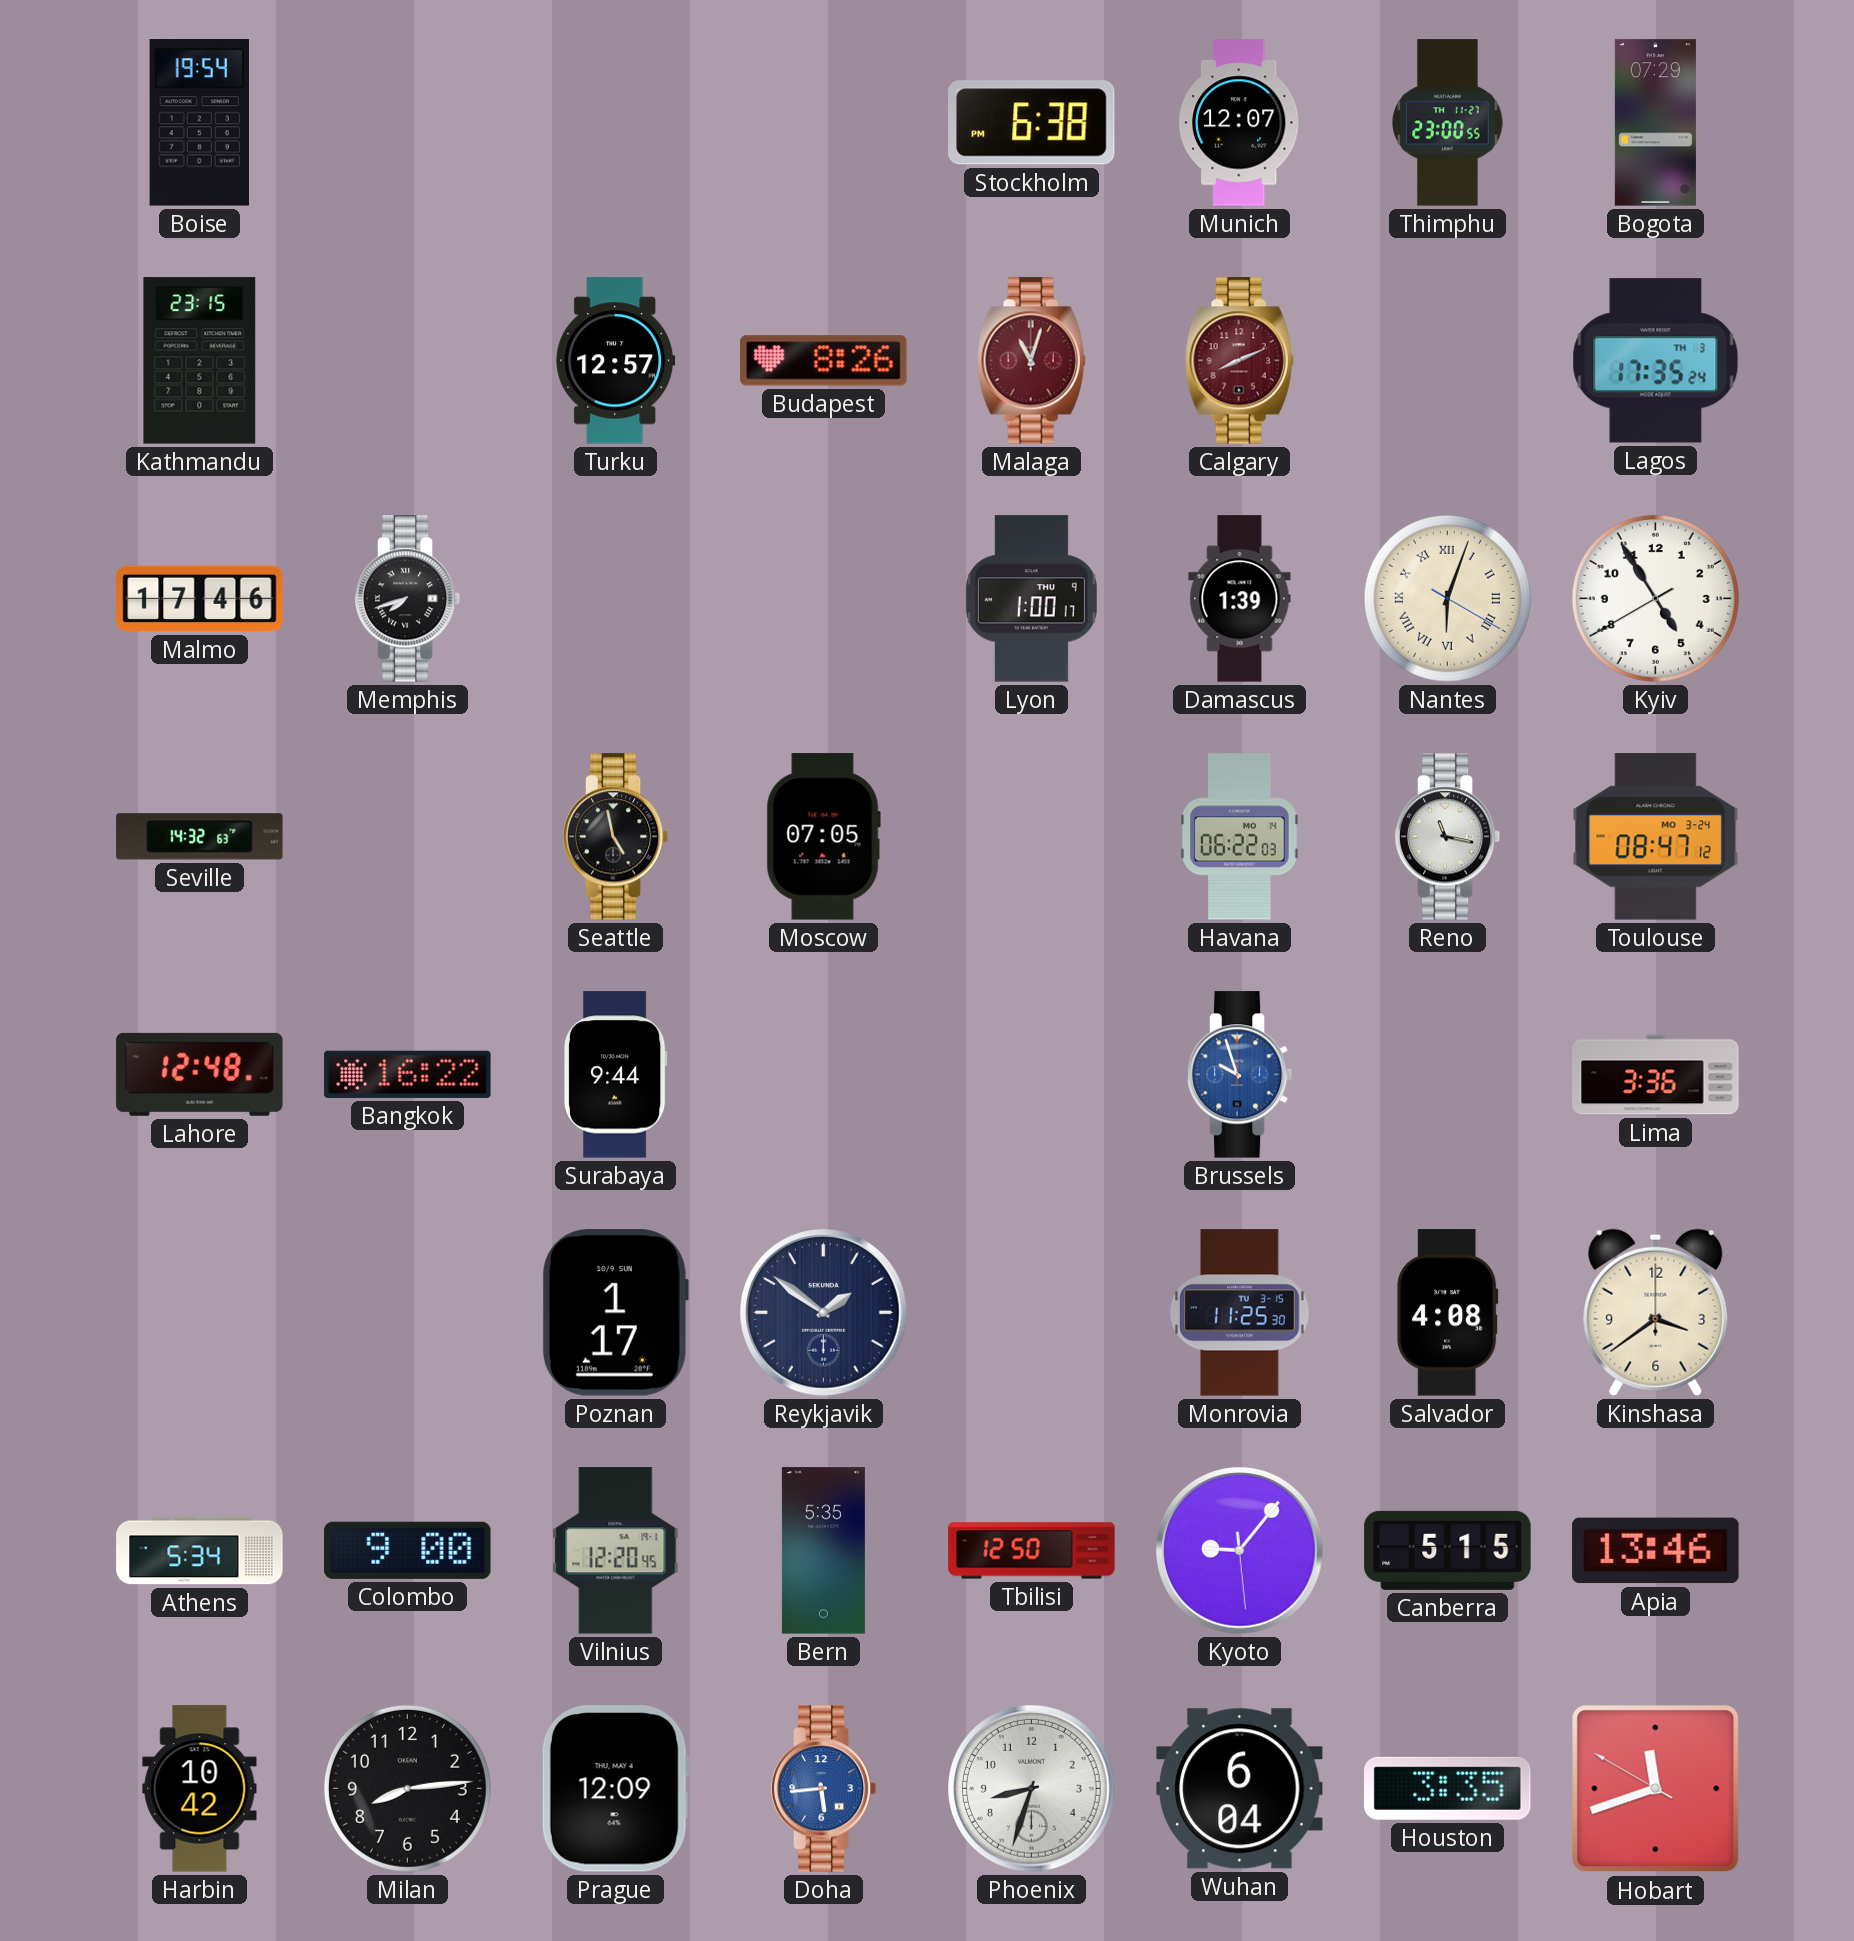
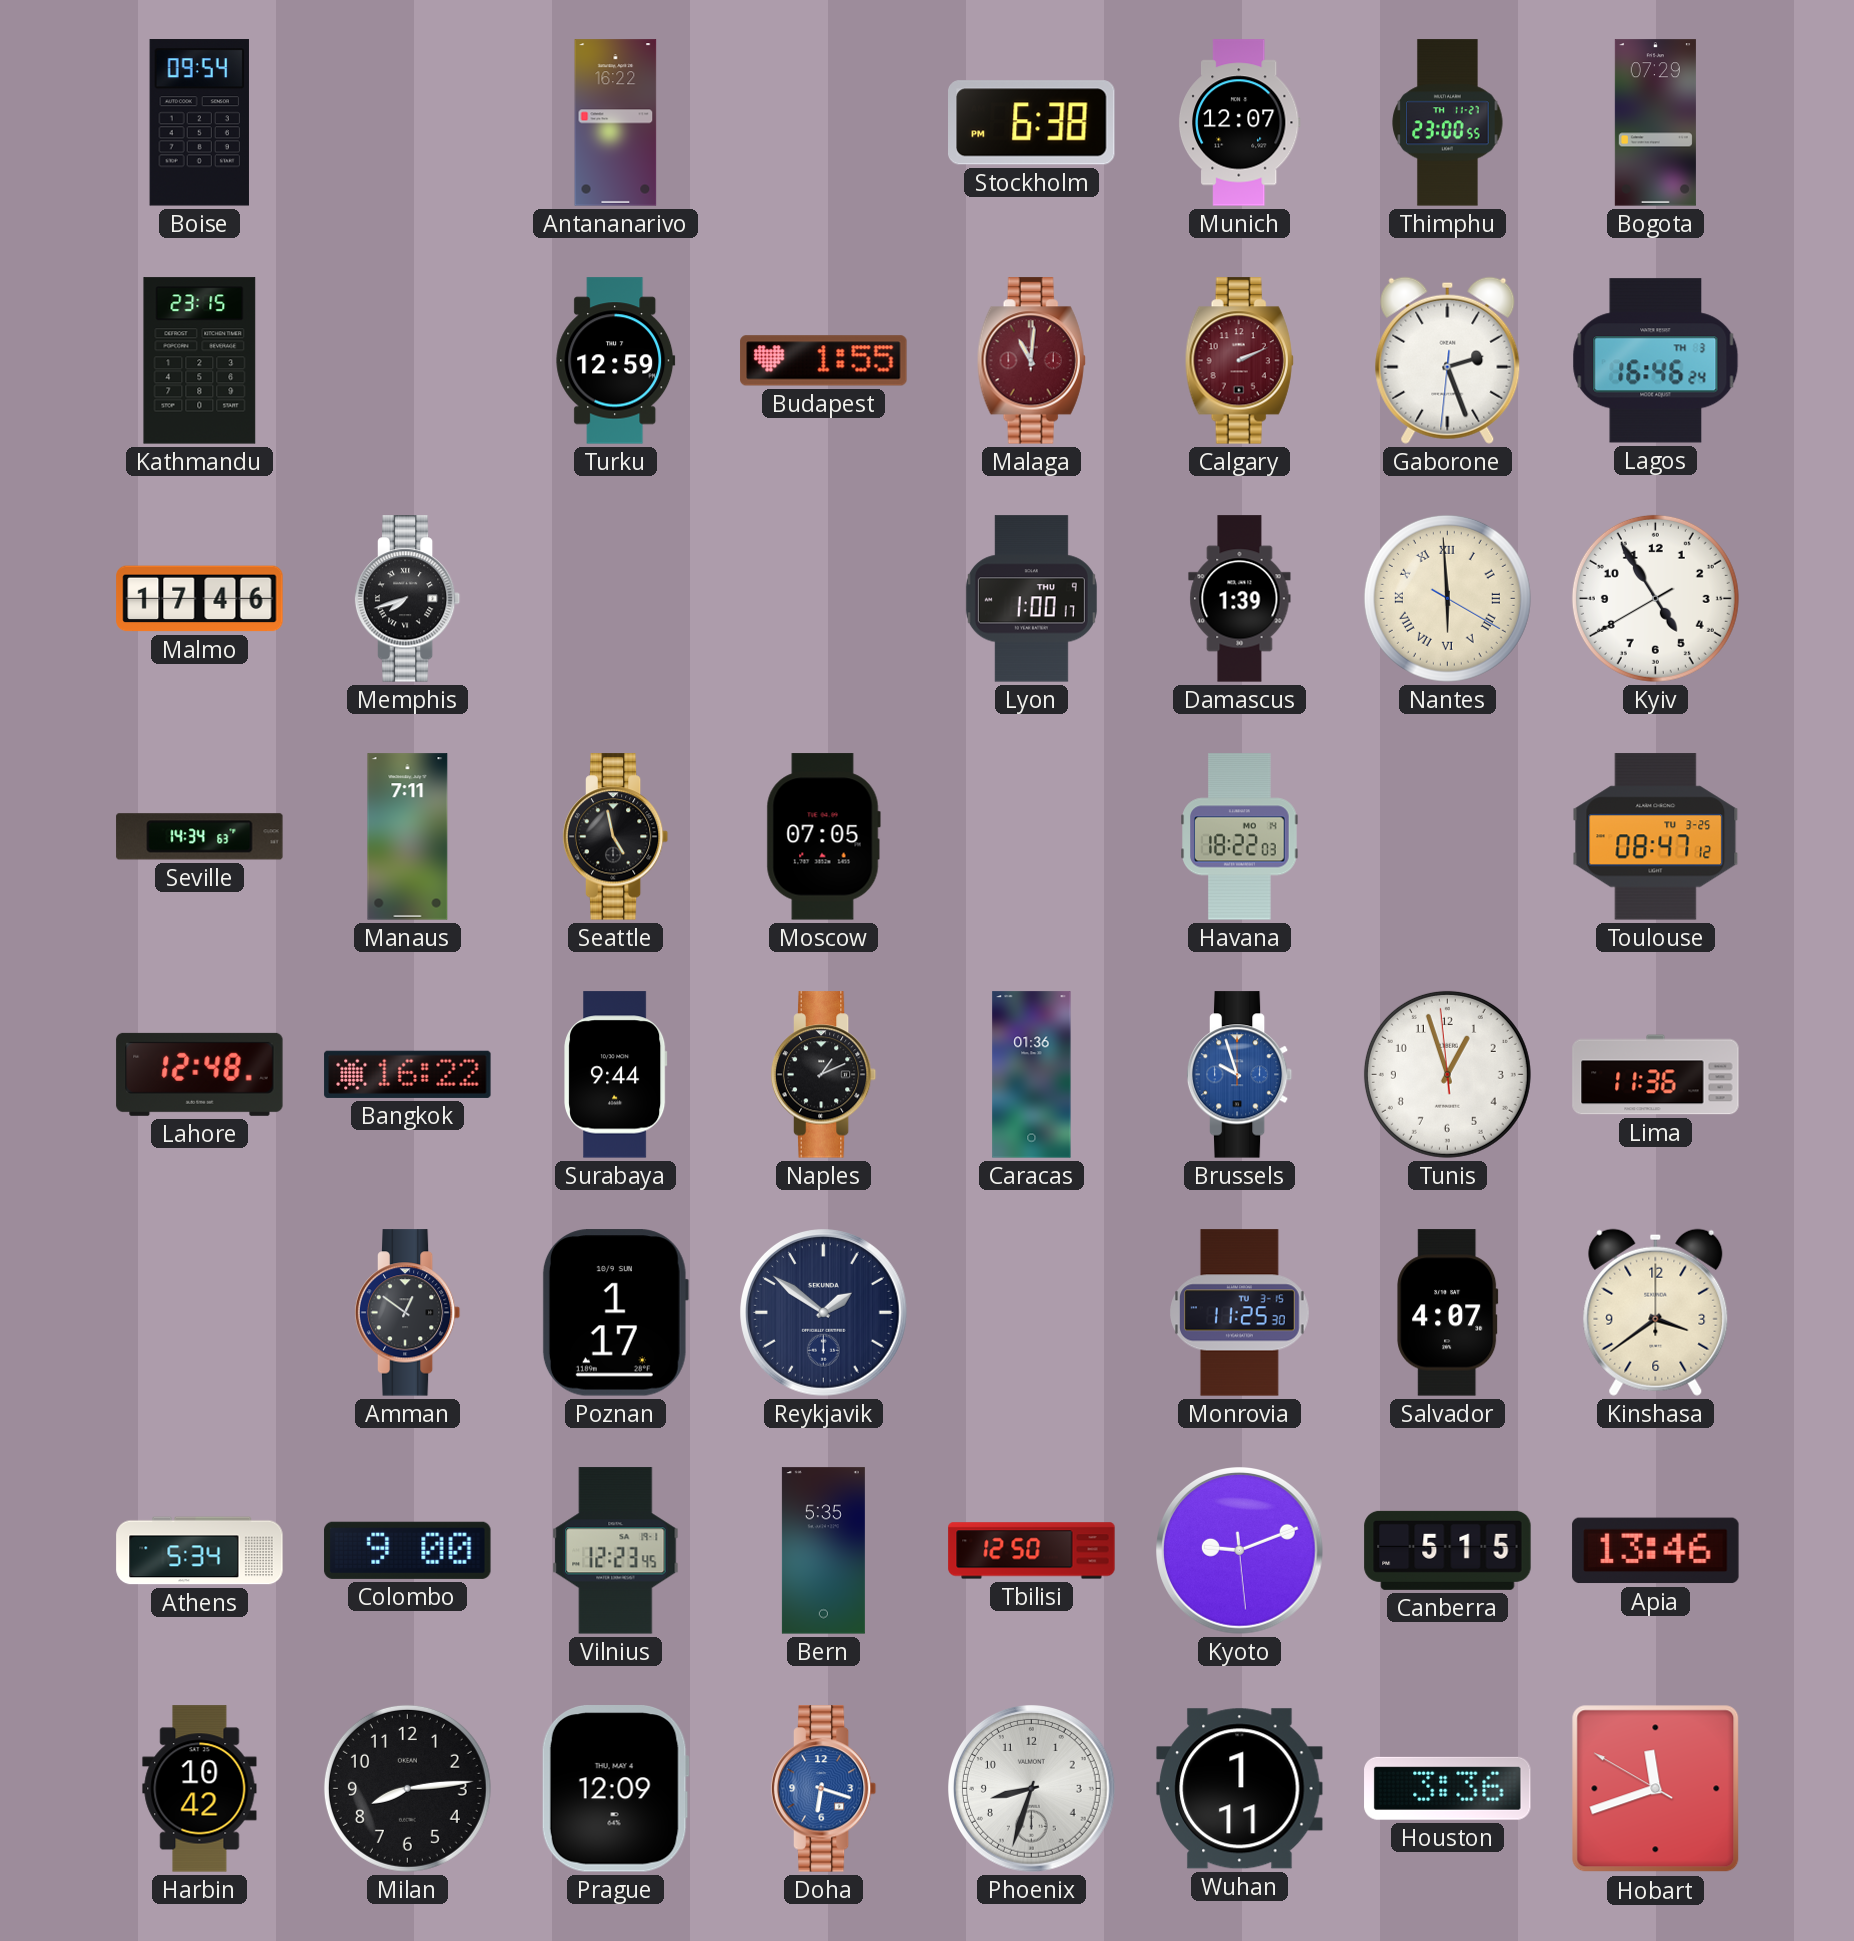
Boise: 19:54 -> 09:54
Antananarivo: none -> 16:22
Turku: 12:57 -> 12:59
Budapest: 8:26 -> 1:55
Malaga: 11:03 -> 11:01
Calgary: 8:11 -> 2:11
Gaborone: none -> 2:26
Lagos: 17:35 -> 16:46
Nantes: 6:03 -> 5:59
Seville: 14:32 -> 14:34
Manaus: none -> 7:11
Havana: 06:22 -> 18:22
Reno: 11:17 -> none
Toulouse date: MO 3-24 -> TU 3-25
Naples: none -> 1:11
Caracas: none -> 01:36
Tunis: none -> 12:56
Lima: 3:36 -> 11:36
Amman: none -> 12:51
Salvador: 4:08 -> 4:07
Vilnius: 12:20 -> 12:23
Kyoto: 9:06 -> 9:11
Doha: 5:44 -> 6:18
Wuhan: 6:04 -> 1:11
Houston: 3:35 -> 3:36
